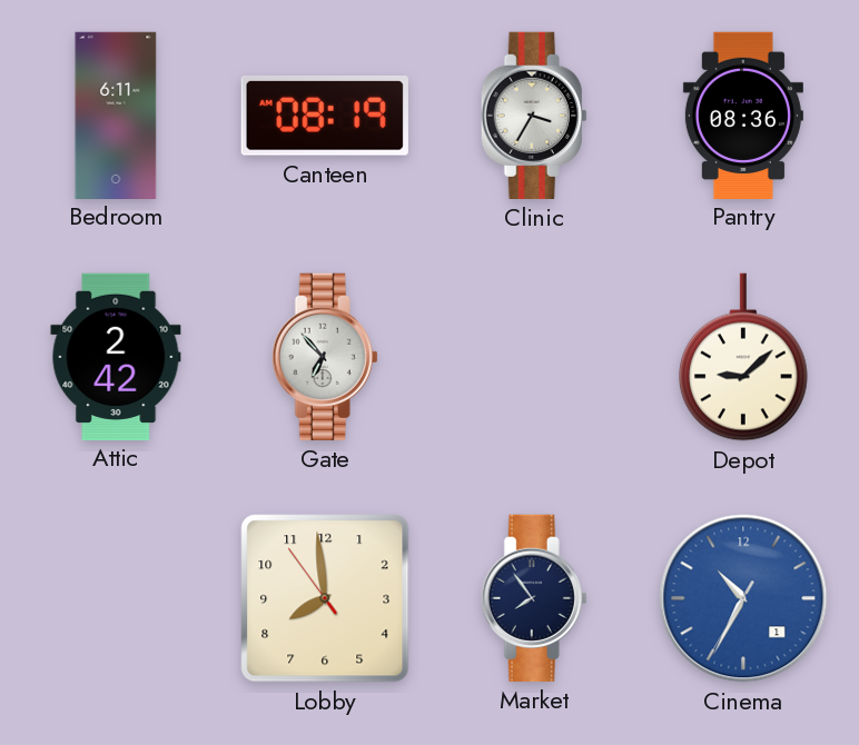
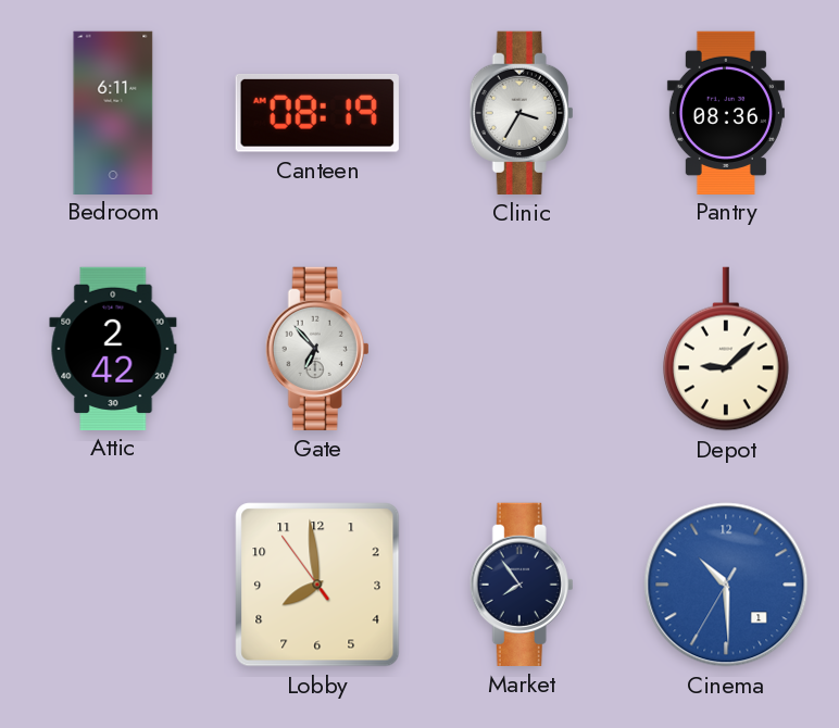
Cinema: 10:34 -> 10:29
